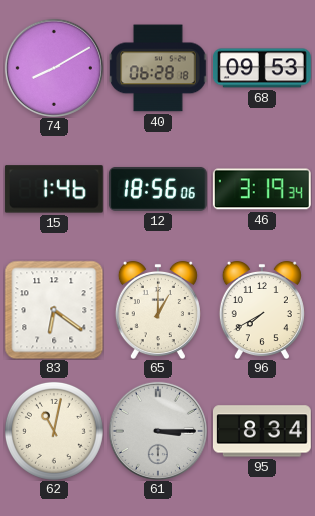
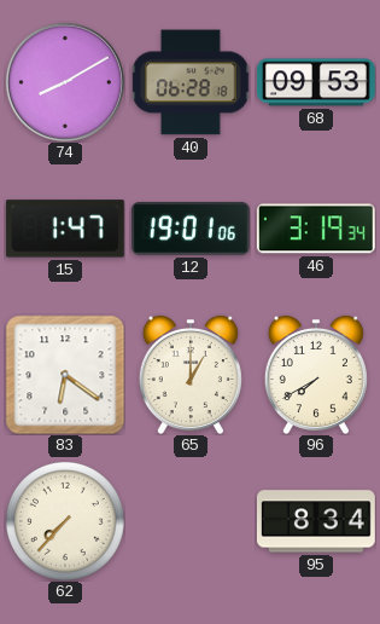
15: 1:46 -> 1:47
12: 18:56 -> 19:01
62: 11:02 -> 7:37
61: 3:15 -> none
